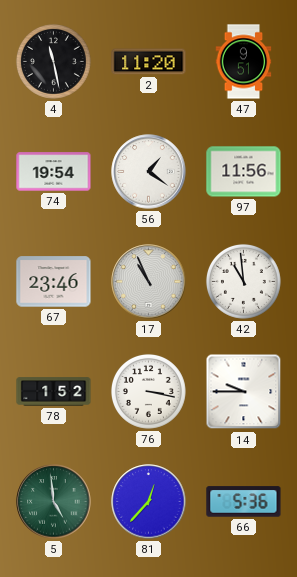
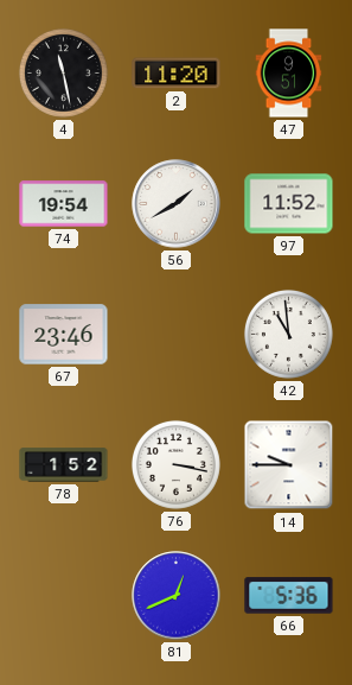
56: 1:21 -> 1:40
97: 11:56 -> 11:52
17: 10:56 -> none
5: 4:59 -> none
81: 12:37 -> 12:41
